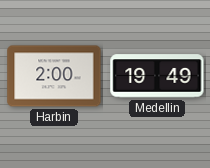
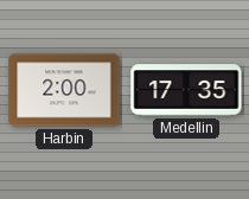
Medellin: 19:49 -> 17:35
